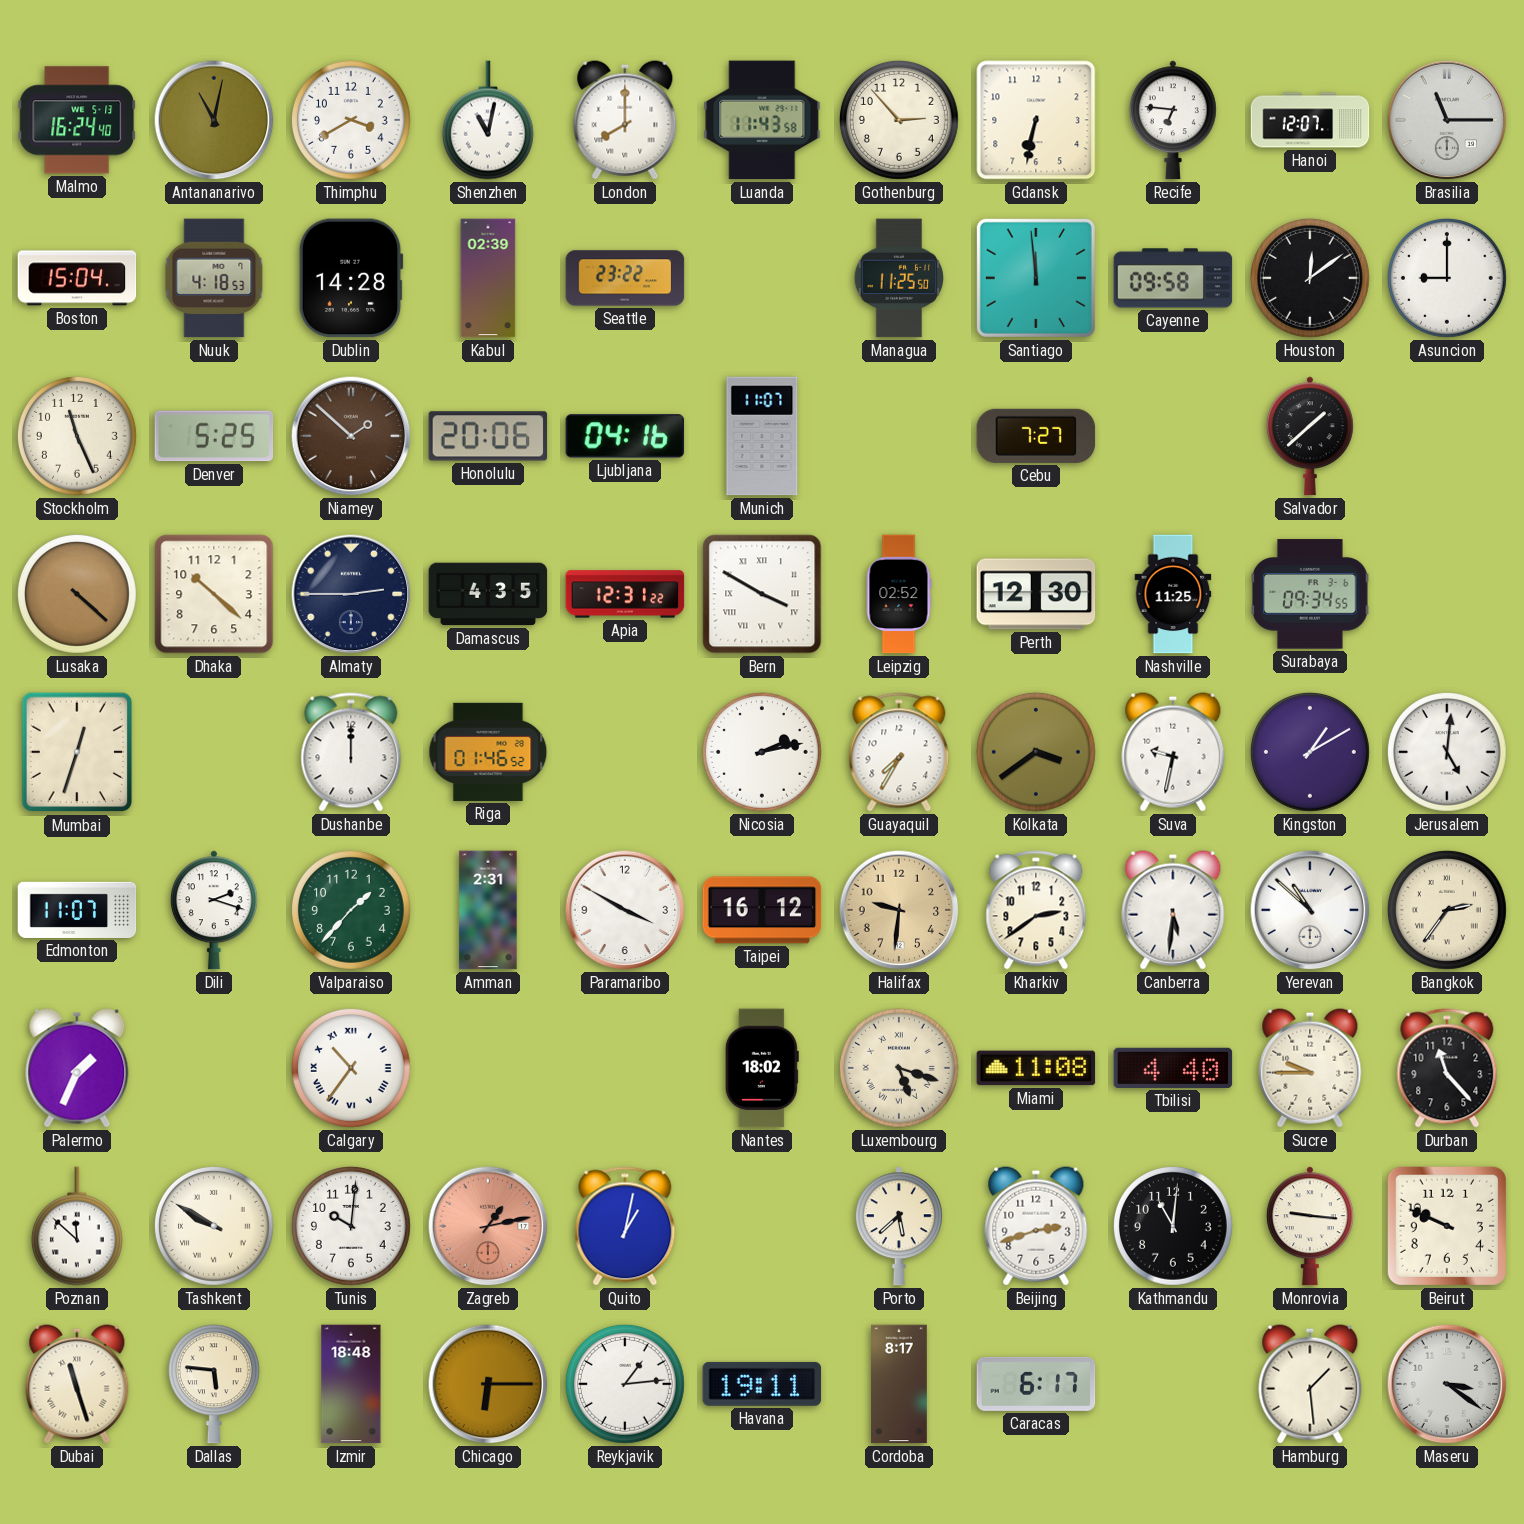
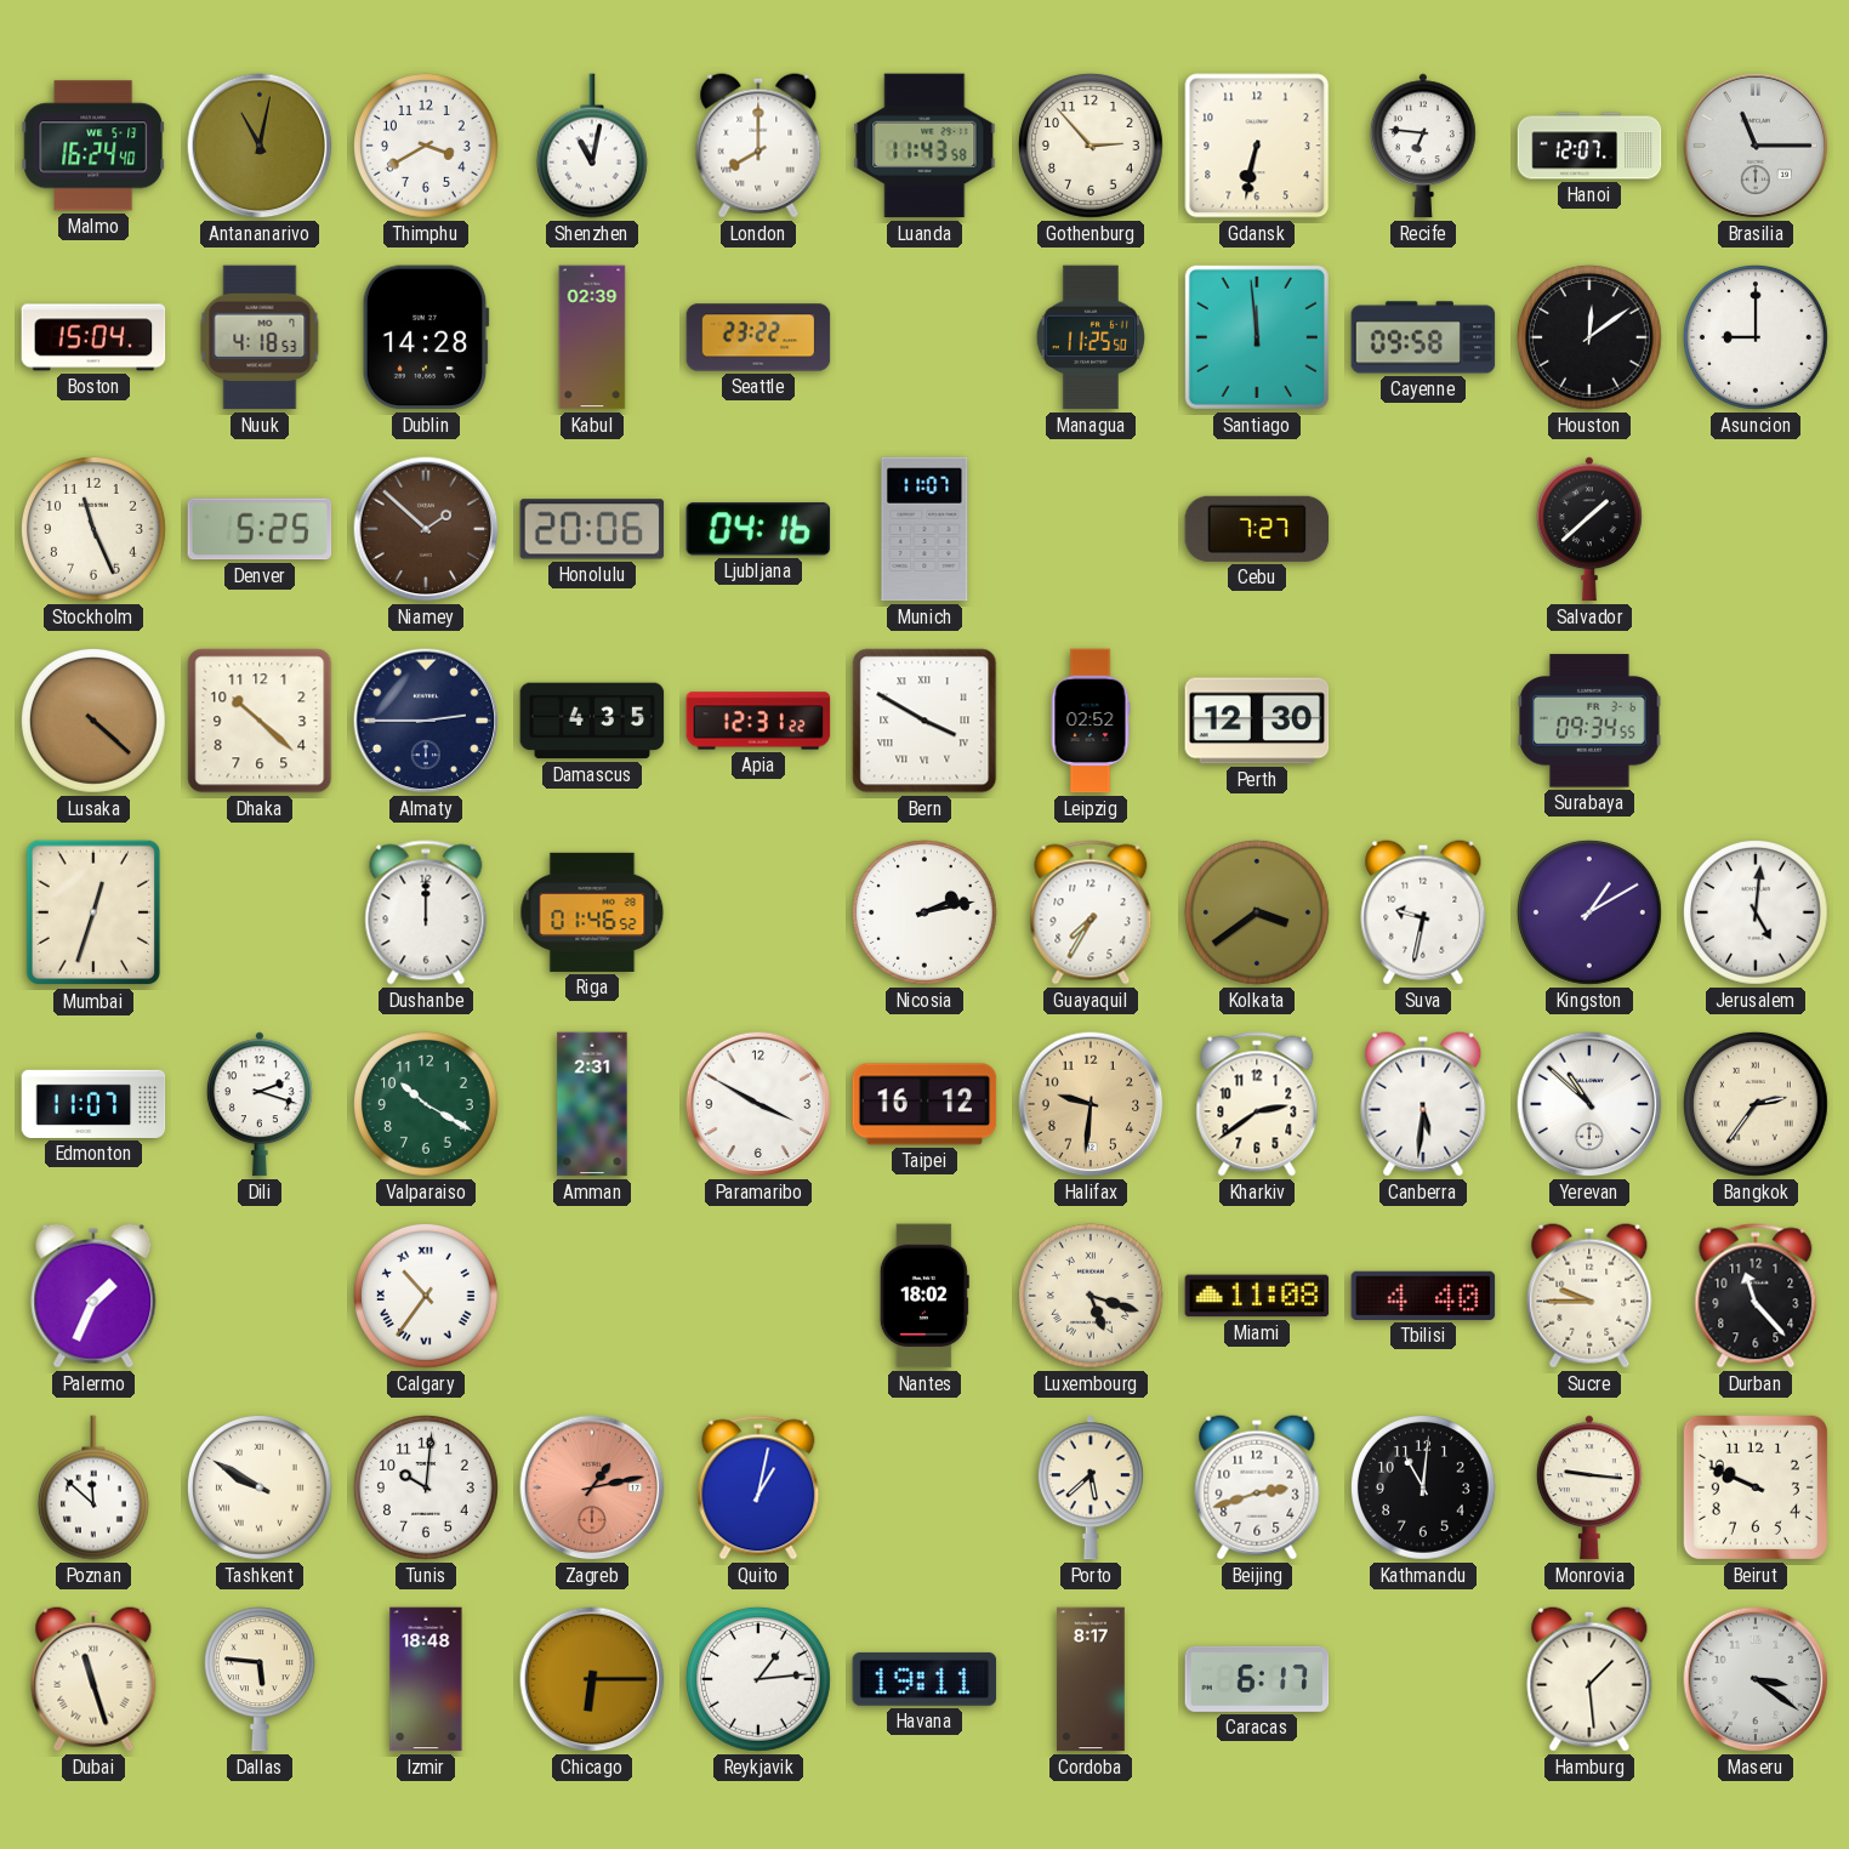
Nashville: 11:25 -> none
Valparaiso: 1:37 -> 10:20
